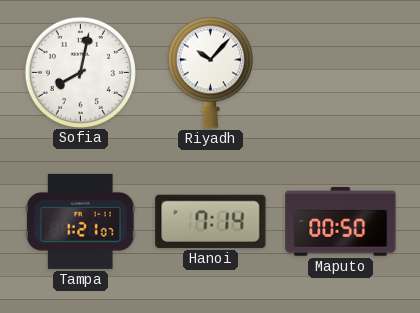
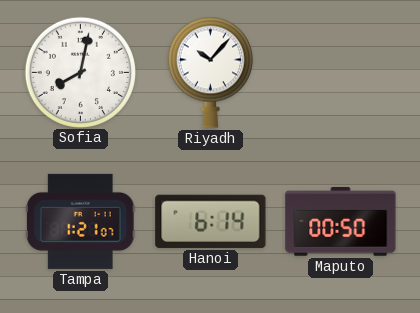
Hanoi: 7:14 -> 6:14
